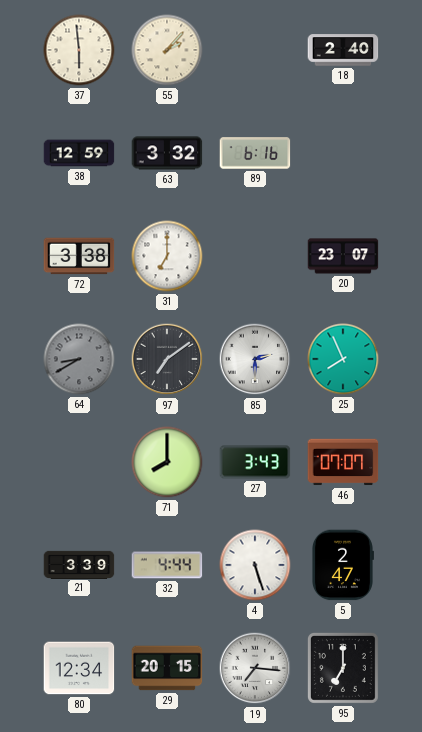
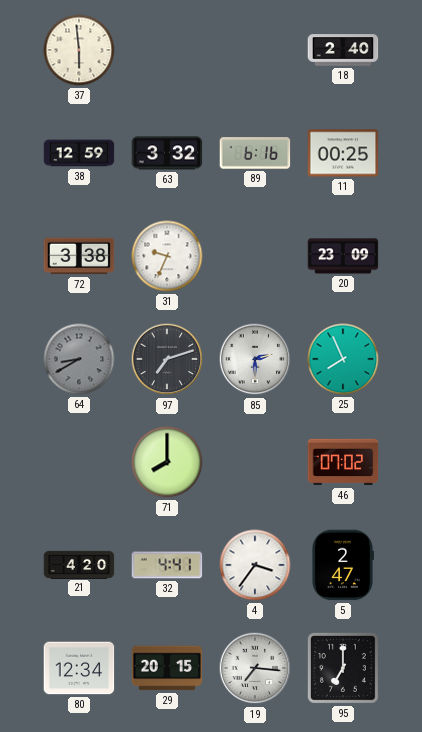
55: 2:07 -> none
11: none -> 00:25
31: 7:00 -> 9:34
20: 23:07 -> 23:09
97: 7:09 -> 7:12
27: 3:43 -> none
46: 07:07 -> 07:02
21: 3:39 -> 4:20
32: 4:44 -> 4:41
4: 5:27 -> 3:36
